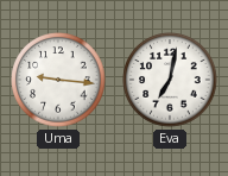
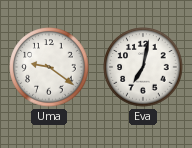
Uma: 9:16 -> 9:21
